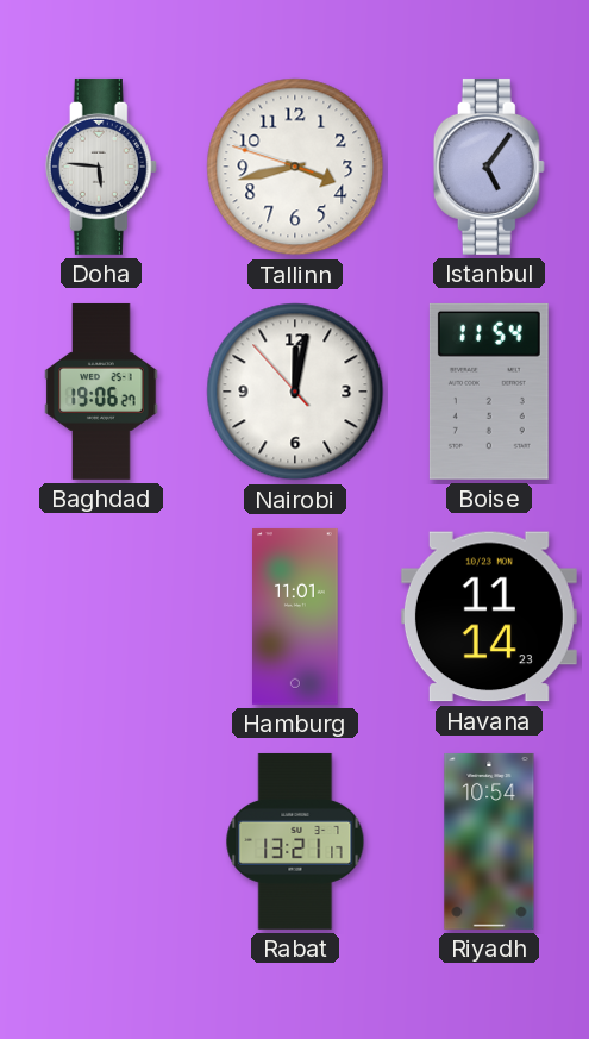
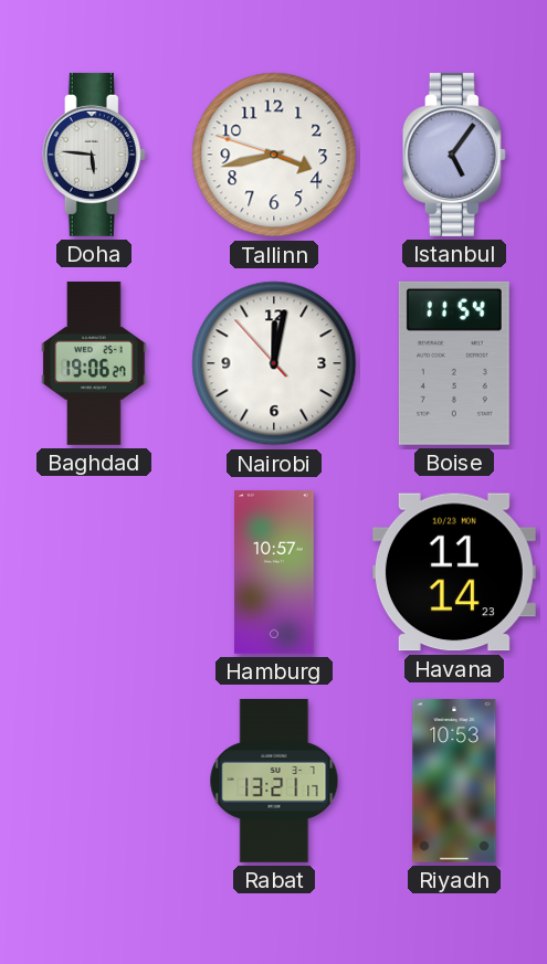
Hamburg: 11:01 -> 10:57
Riyadh: 10:54 -> 10:53
